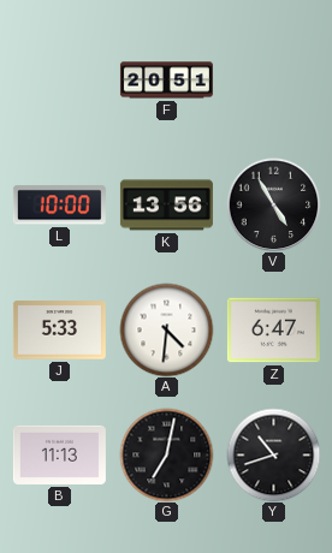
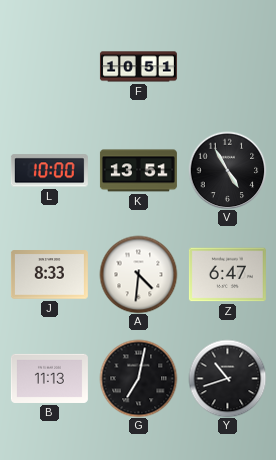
F: 20:51 -> 10:51
K: 13:56 -> 13:51
J: 5:33 -> 8:33
